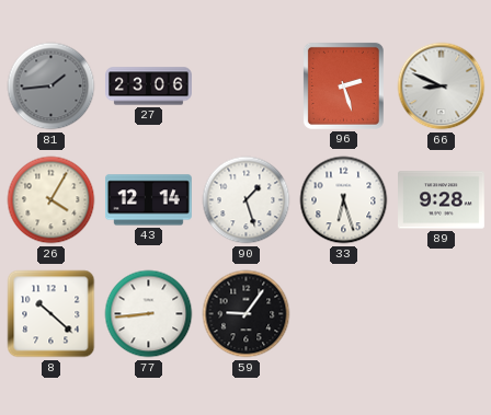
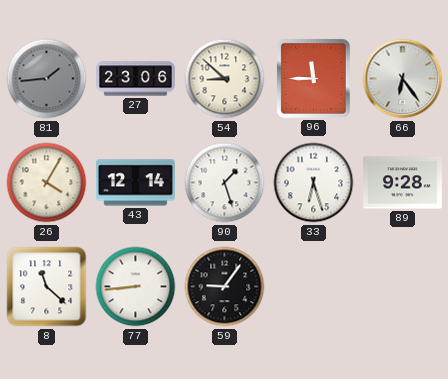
54: none -> 8:52
96: 2:27 -> 11:45
66: 8:49 -> 6:24
8: 10:22 -> 11:22
